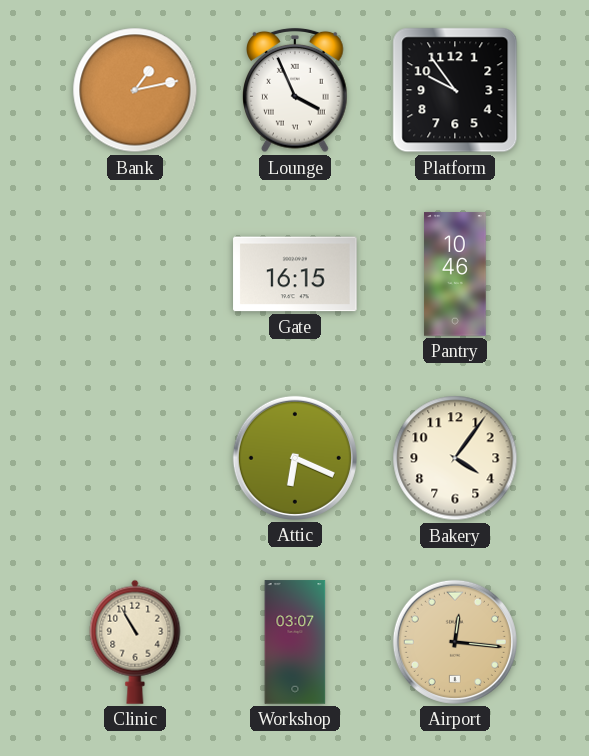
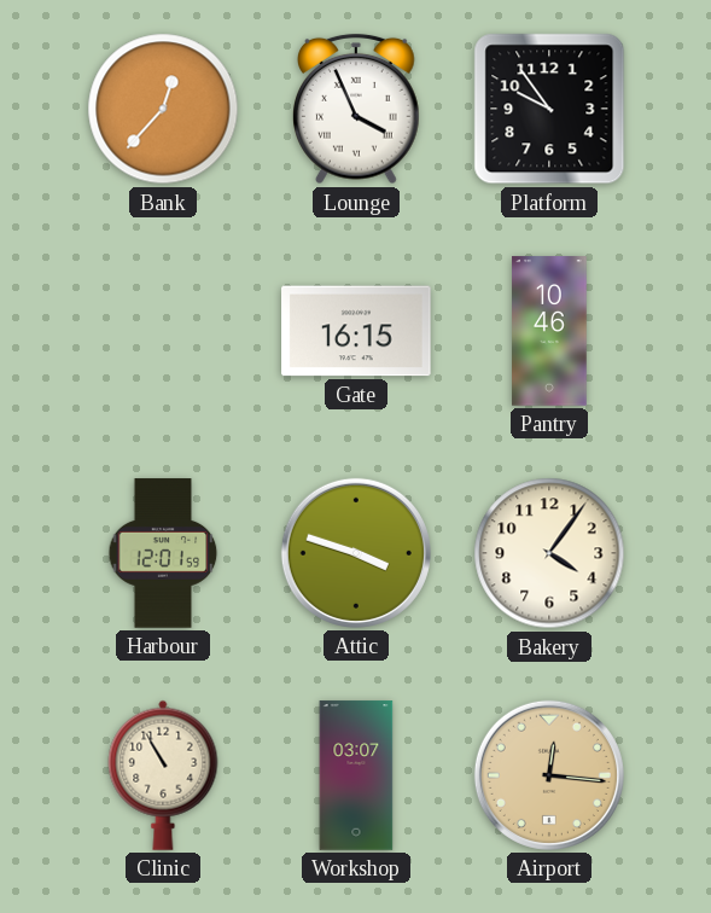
Bank: 1:13 -> 12:37
Harbour: none -> 12:01
Attic: 6:19 -> 3:48
